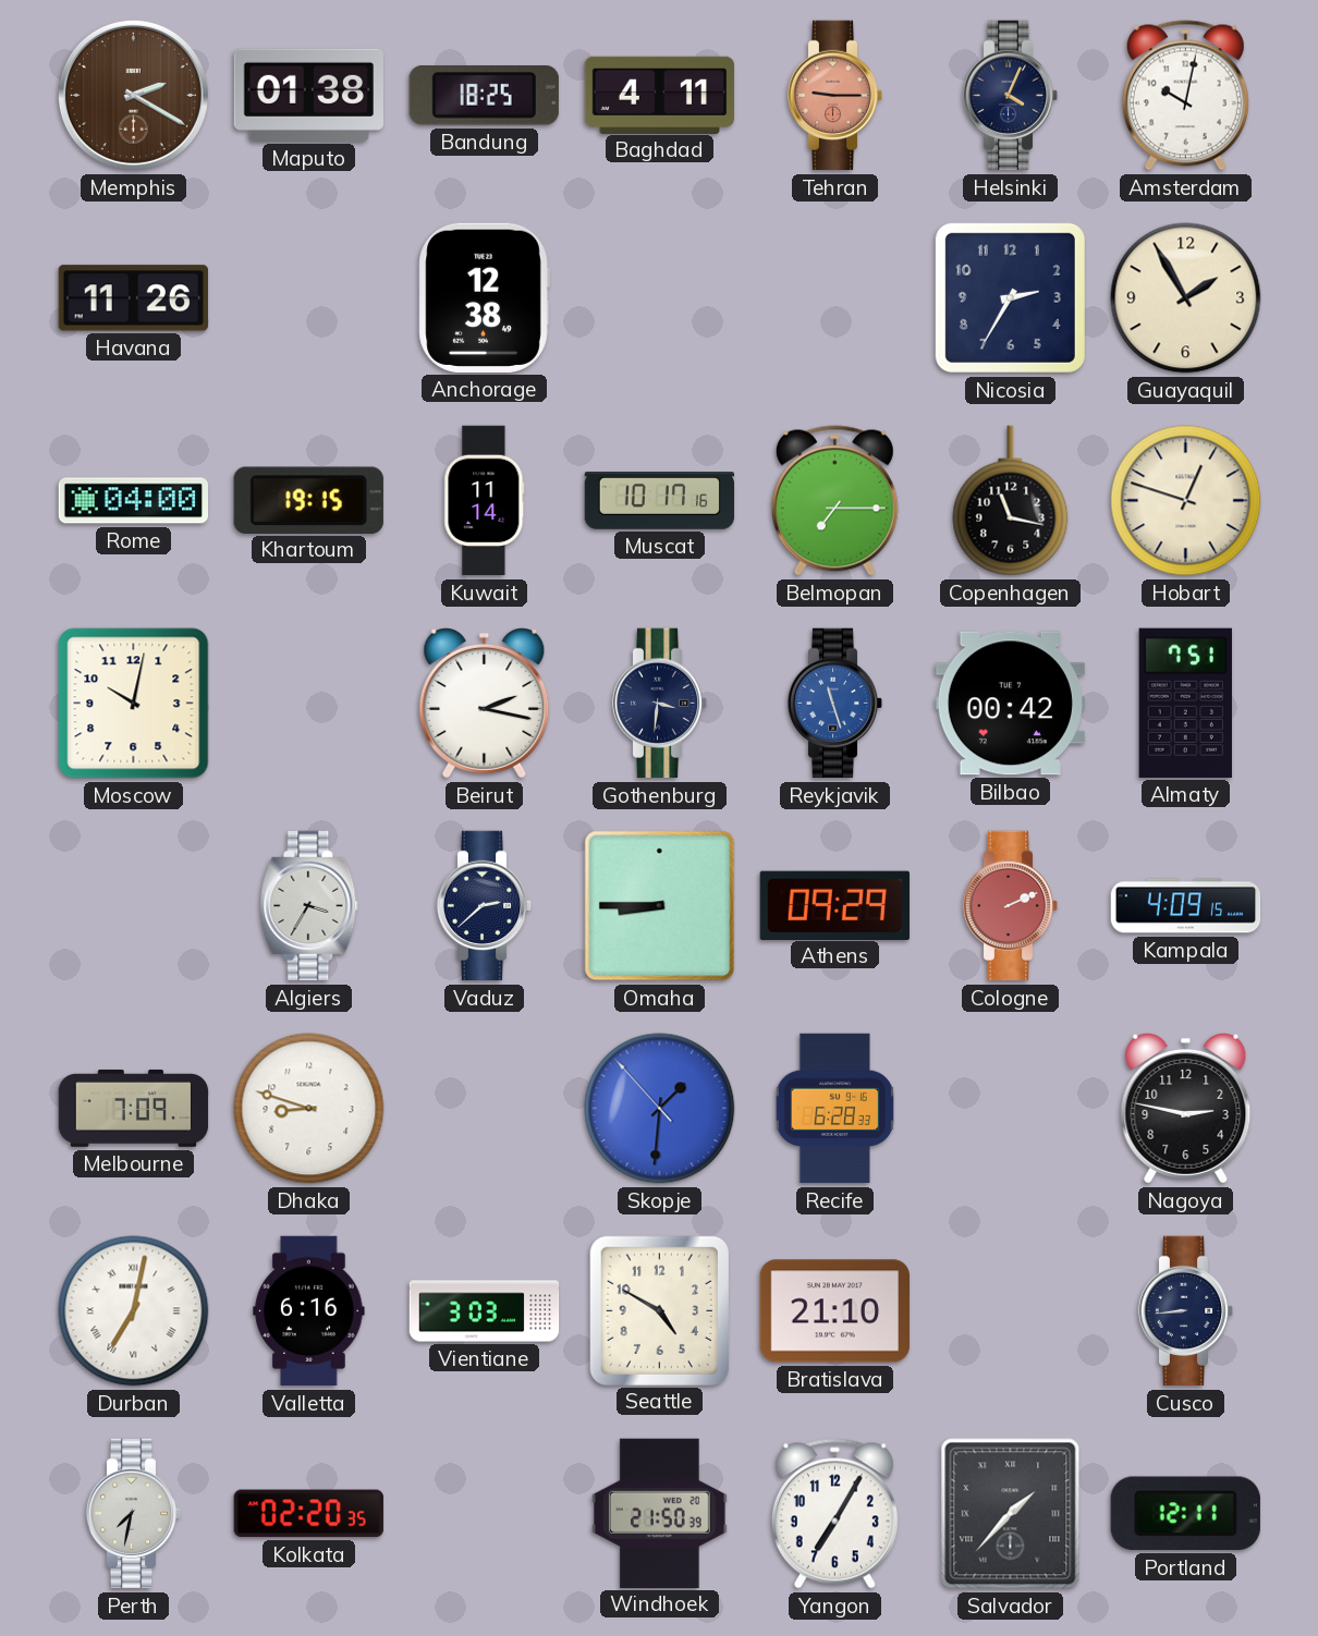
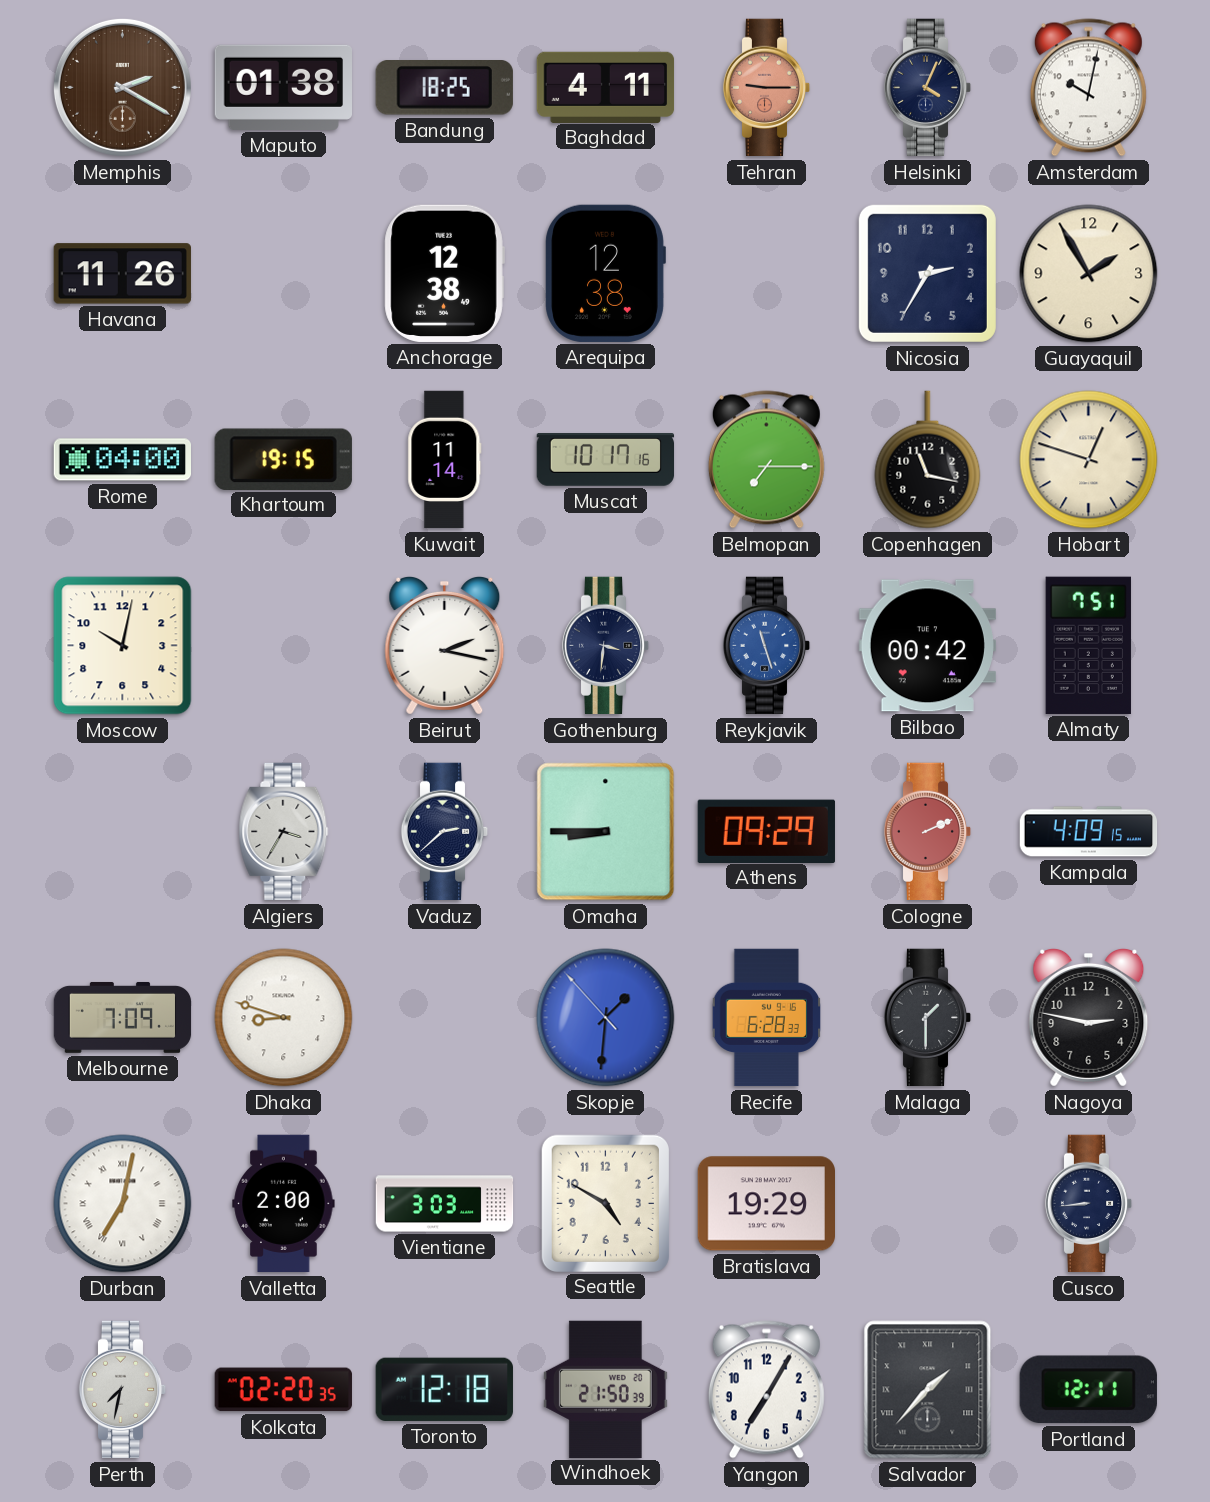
Arequipa: none -> 12:38
Malaga: none -> 1:30
Valletta: 6:16 -> 2:00
Bratislava: 21:10 -> 19:29
Toronto: none -> 12:18
